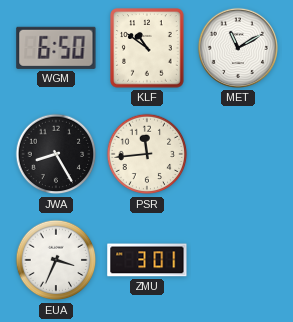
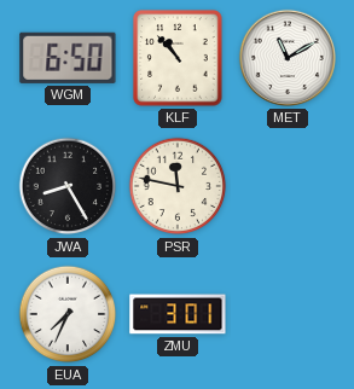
KLF: 10:51 -> 10:53
PSR: 11:44 -> 11:47
EUA: 3:34 -> 7:34
